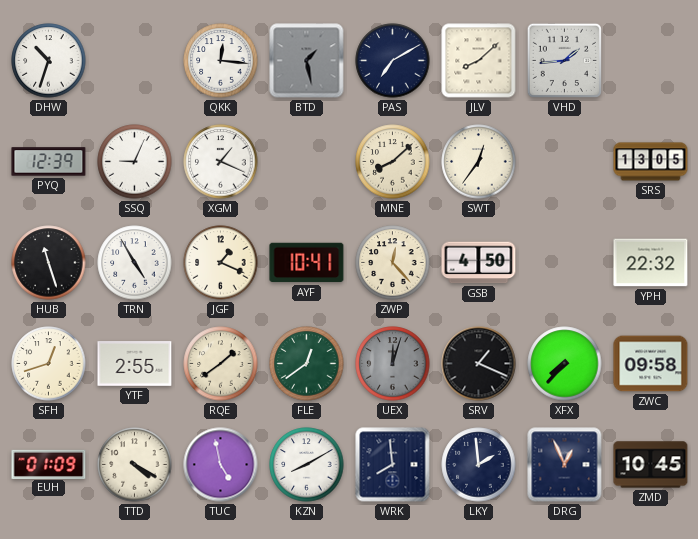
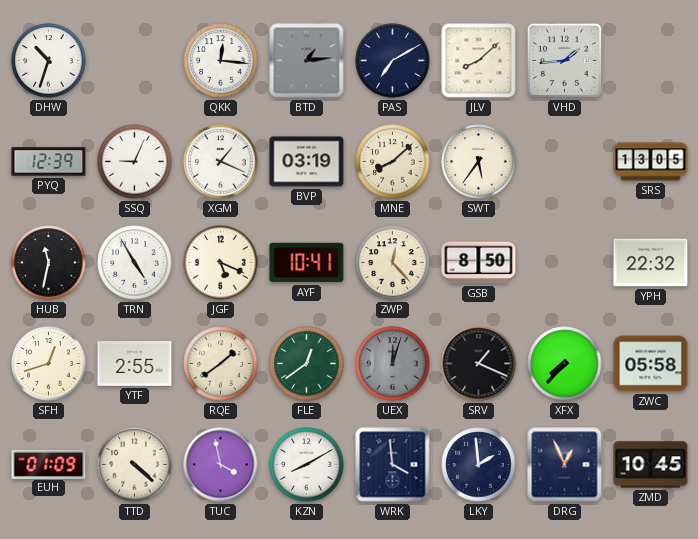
BTD: 1:28 -> 1:14
BVP: none -> 03:19
SWT: 12:36 -> 5:36
HUB: 11:27 -> 11:32
JGF: 1:19 -> 5:19
GSB: 4:50 -> 8:50
ZWC: 09:58 -> 05:58
TTD: 4:20 -> 4:22
TUC: 4:58 -> 3:58
WRK: 7:59 -> 3:59
